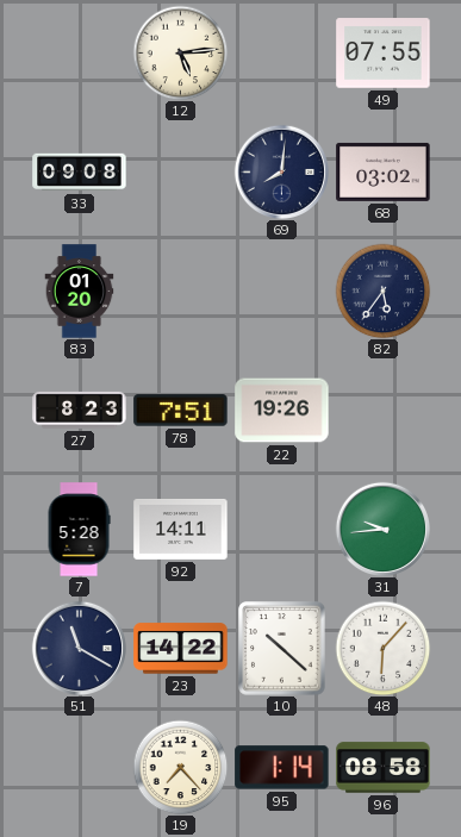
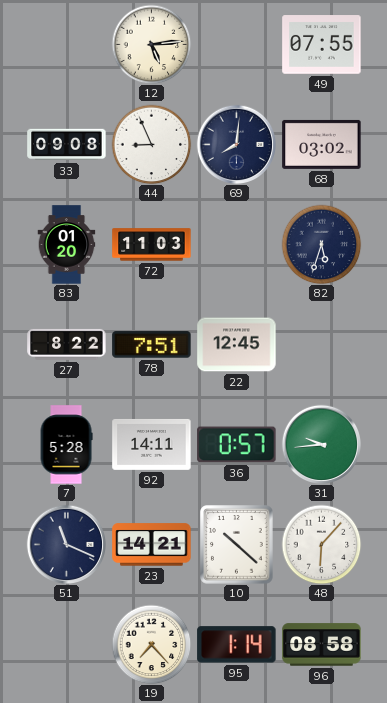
44: none -> 8:56
72: none -> 11:03
82: 5:36 -> 5:33
27: 8:23 -> 8:22
22: 19:26 -> 12:45
36: none -> 0:57
51: 11:20 -> 11:19
23: 14:22 -> 14:21
